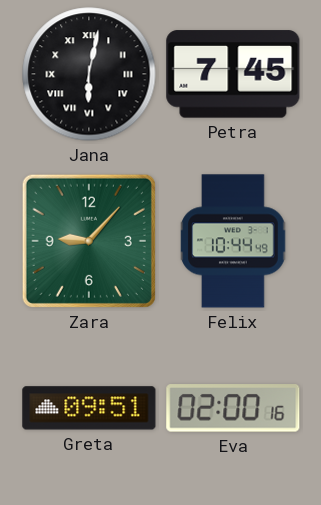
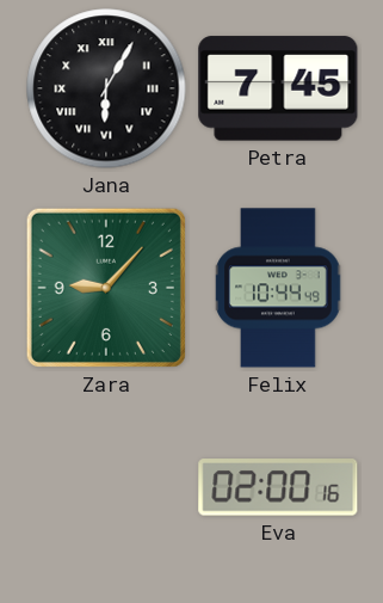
Jana: 6:02 -> 6:05
Greta: 09:51 -> none
